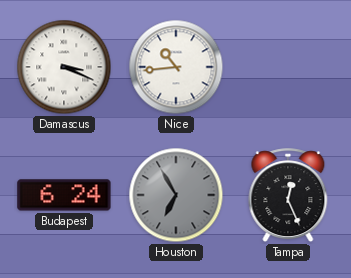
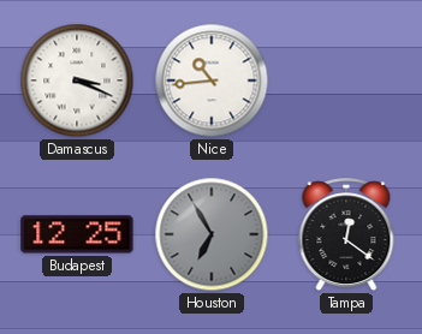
Budapest: 6:24 -> 12:25
Tampa: 12:26 -> 12:21
